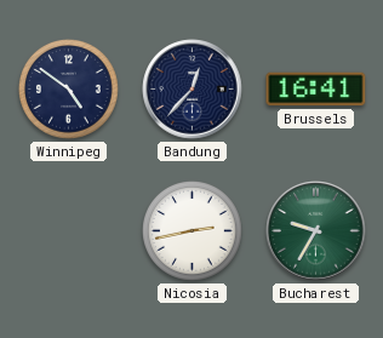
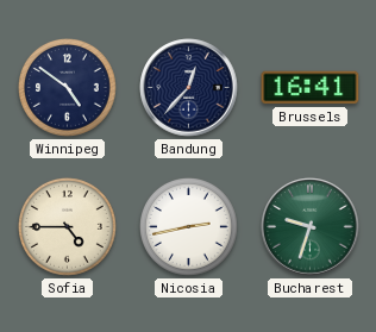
Sofia: none -> 4:45
Bucharest: 9:35 -> 9:33
